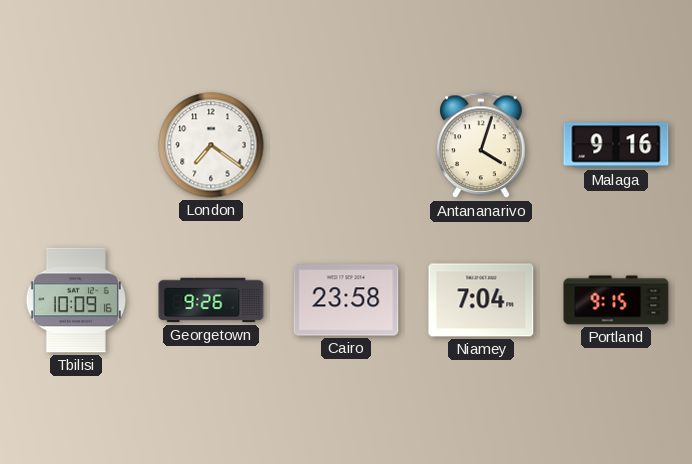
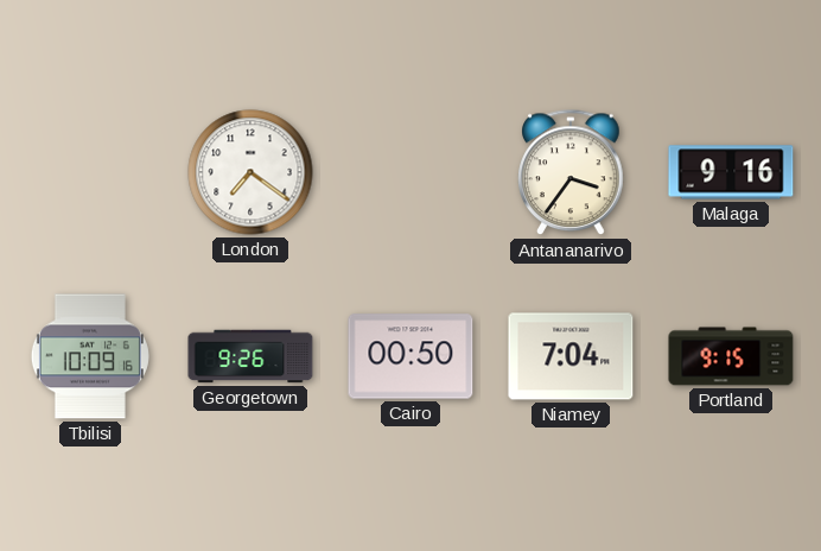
Antananarivo: 4:03 -> 3:36
Cairo: 23:58 -> 00:50
